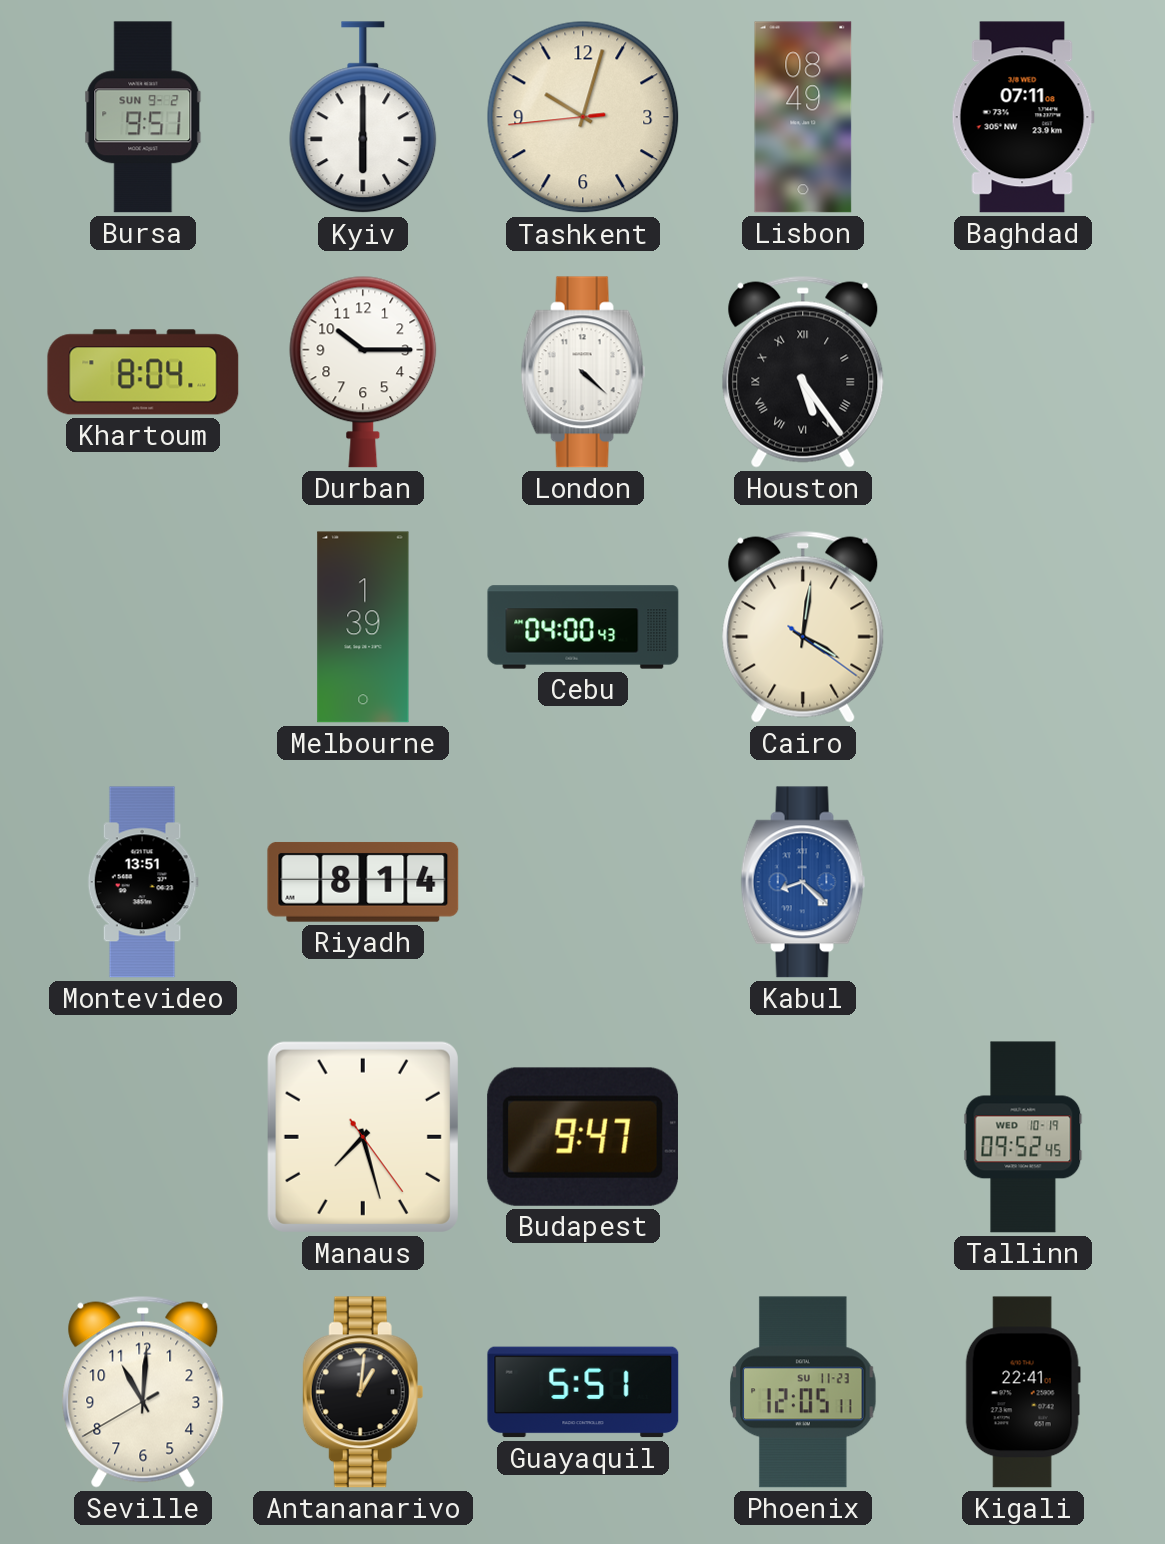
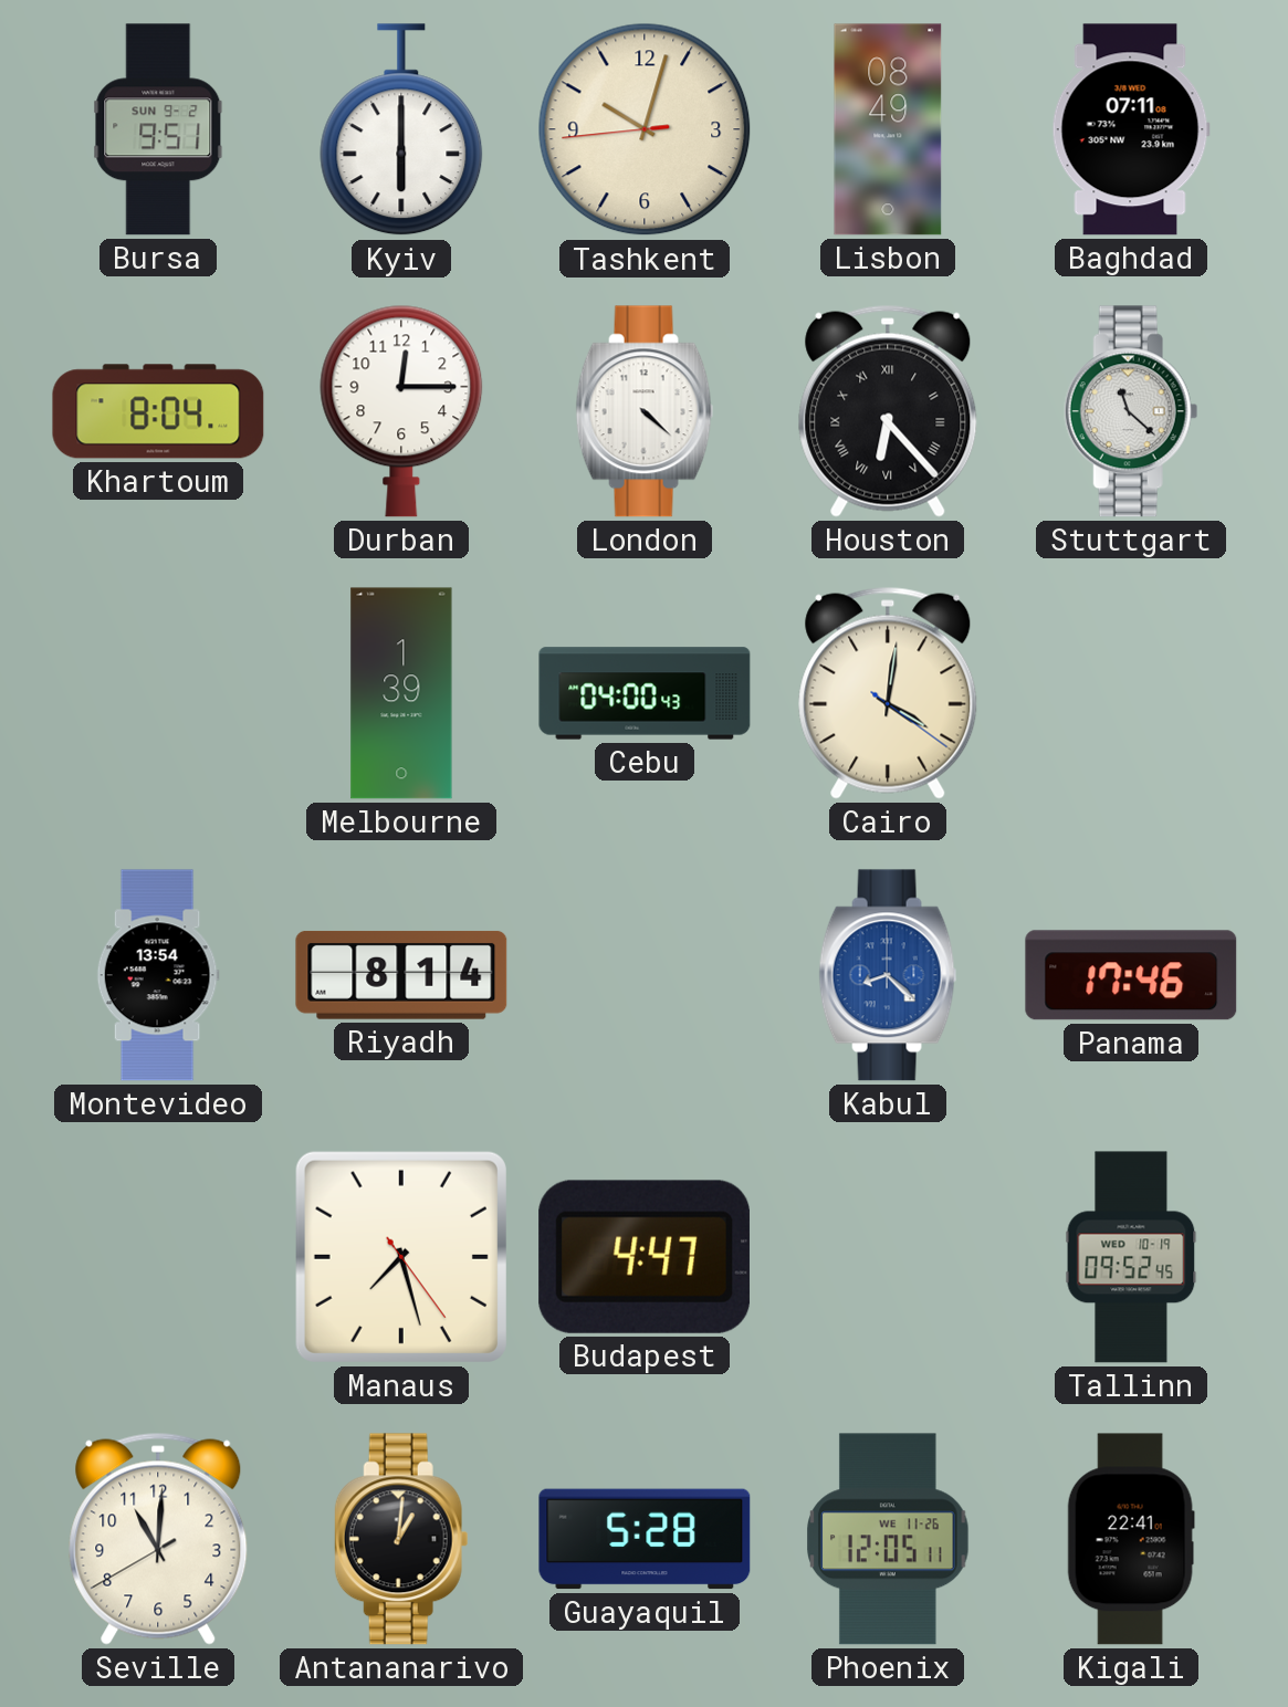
Durban: 10:15 -> 12:15
Houston: 5:24 -> 6:23
Stuttgart: none -> 11:22
Montevideo: 13:51 -> 13:54
Panama: none -> 17:46
Budapest: 9:47 -> 4:47
Guayaquil: 5:51 -> 5:28
Phoenix date: SU 11-23 -> WE 11-26
